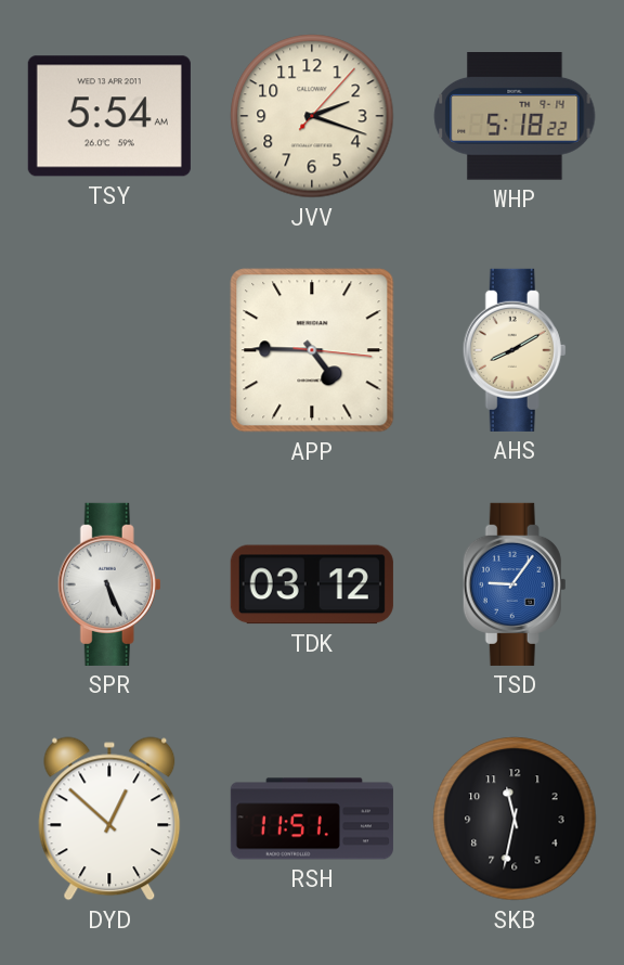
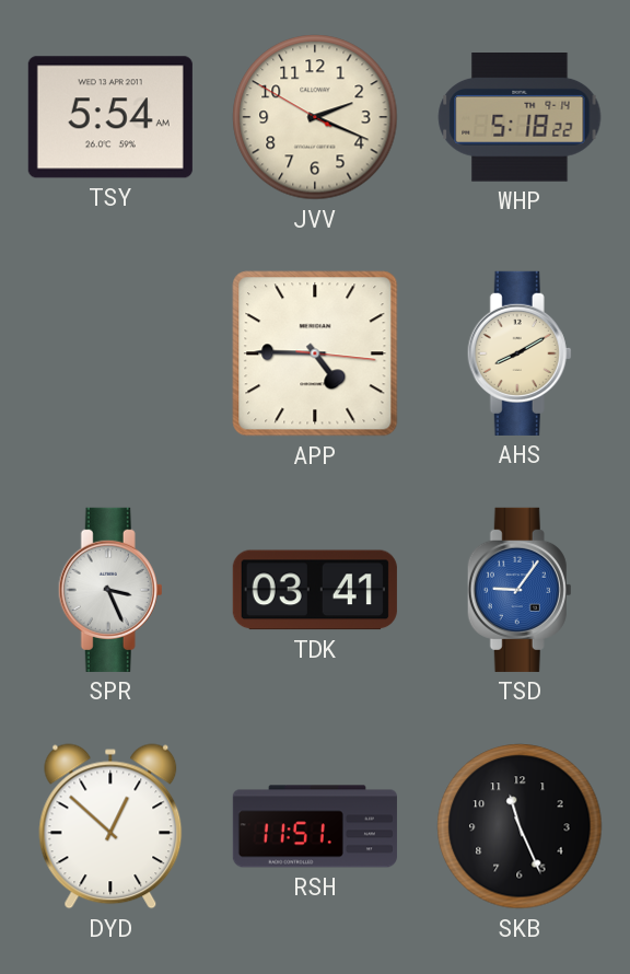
JVV: 2:18:07 -> 2:18:50
SPR: 5:26 -> 3:26
TDK: 03:12 -> 03:41
SKB: 11:32 -> 11:26
